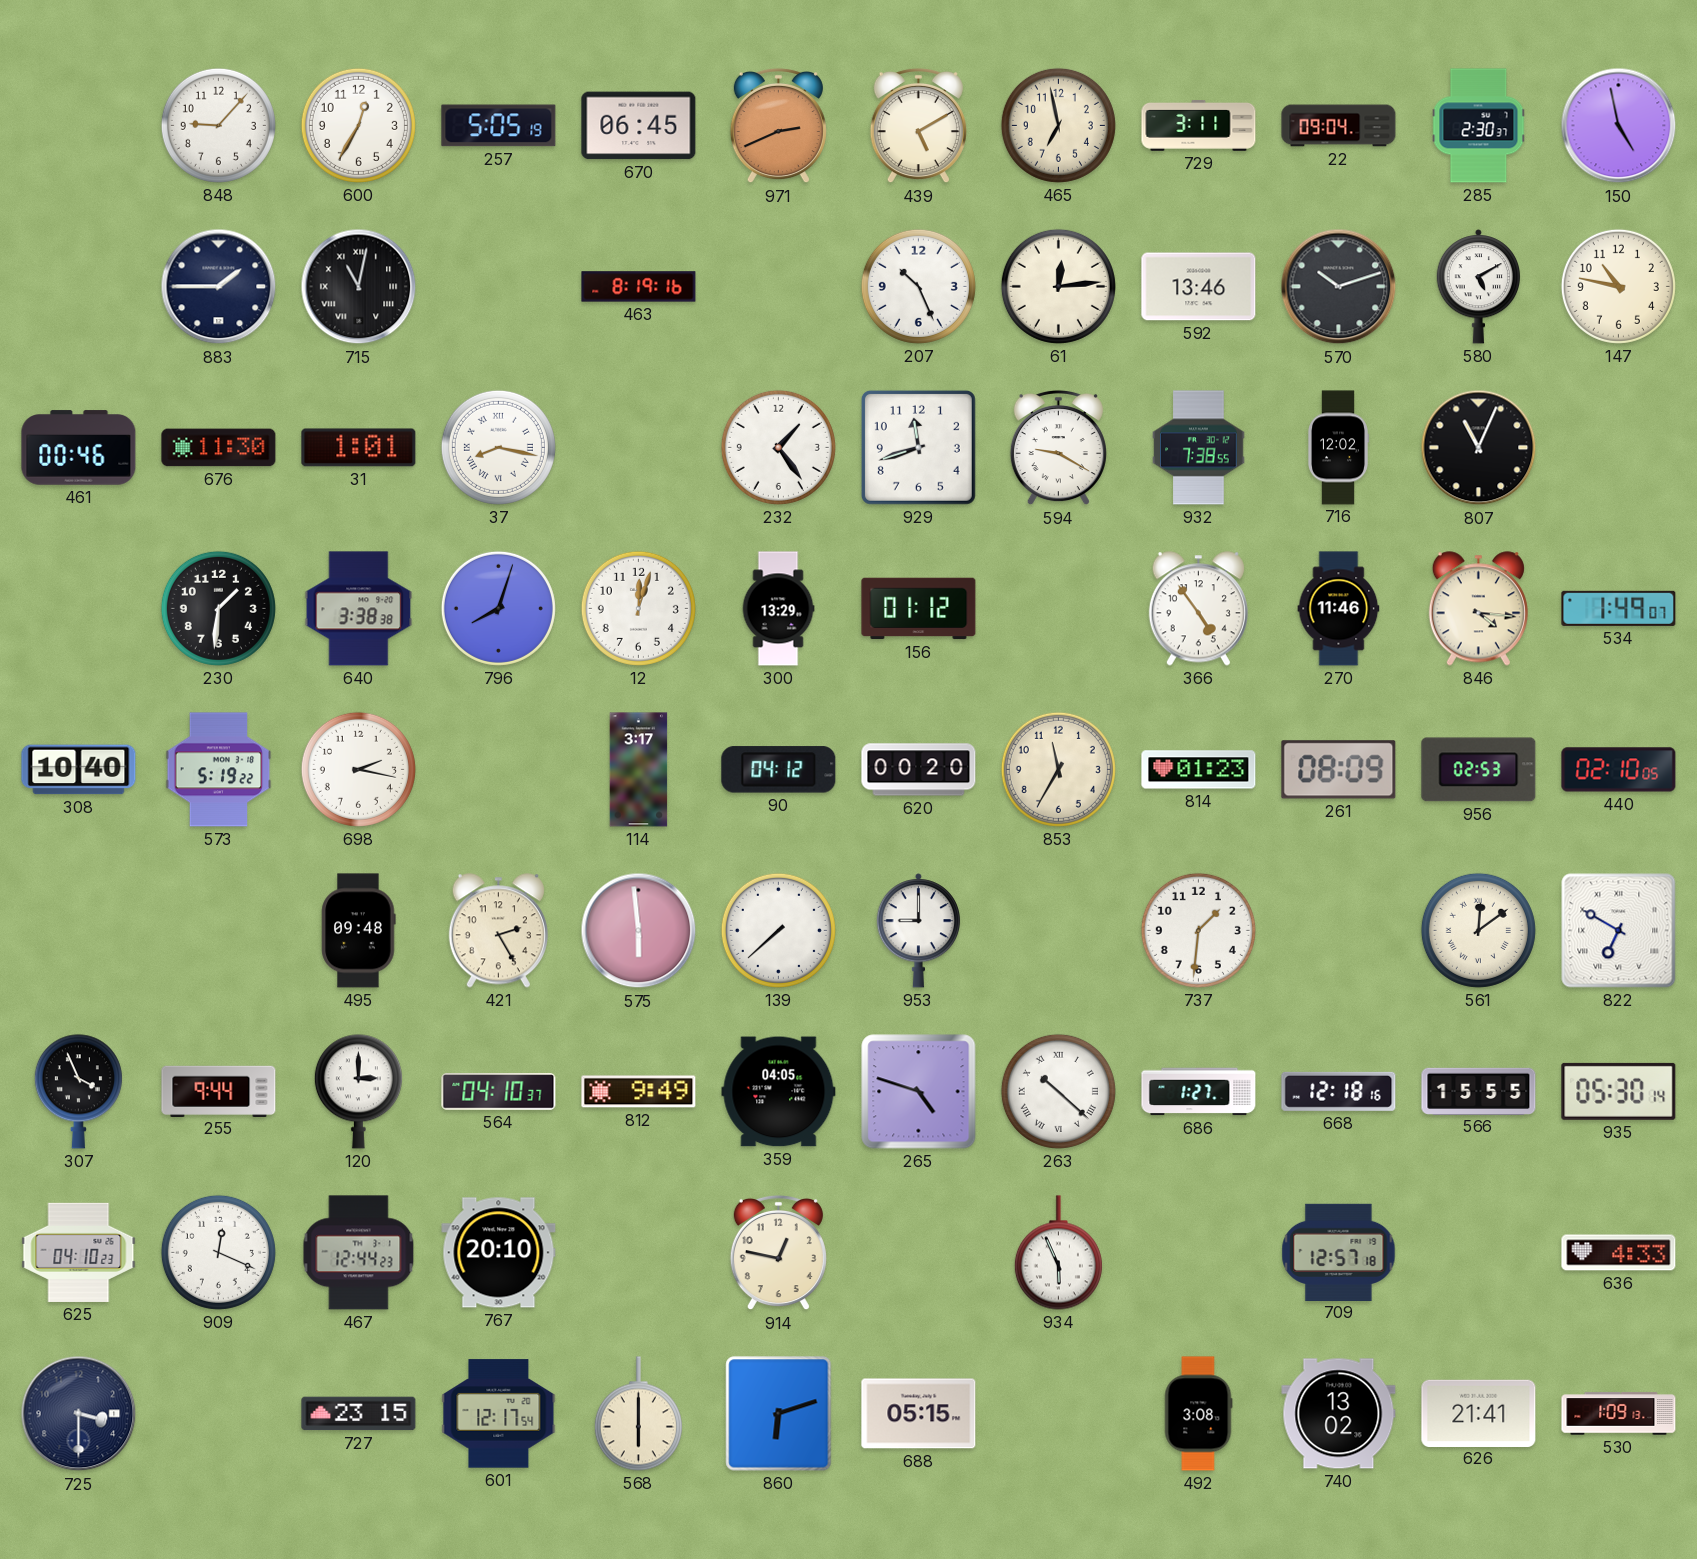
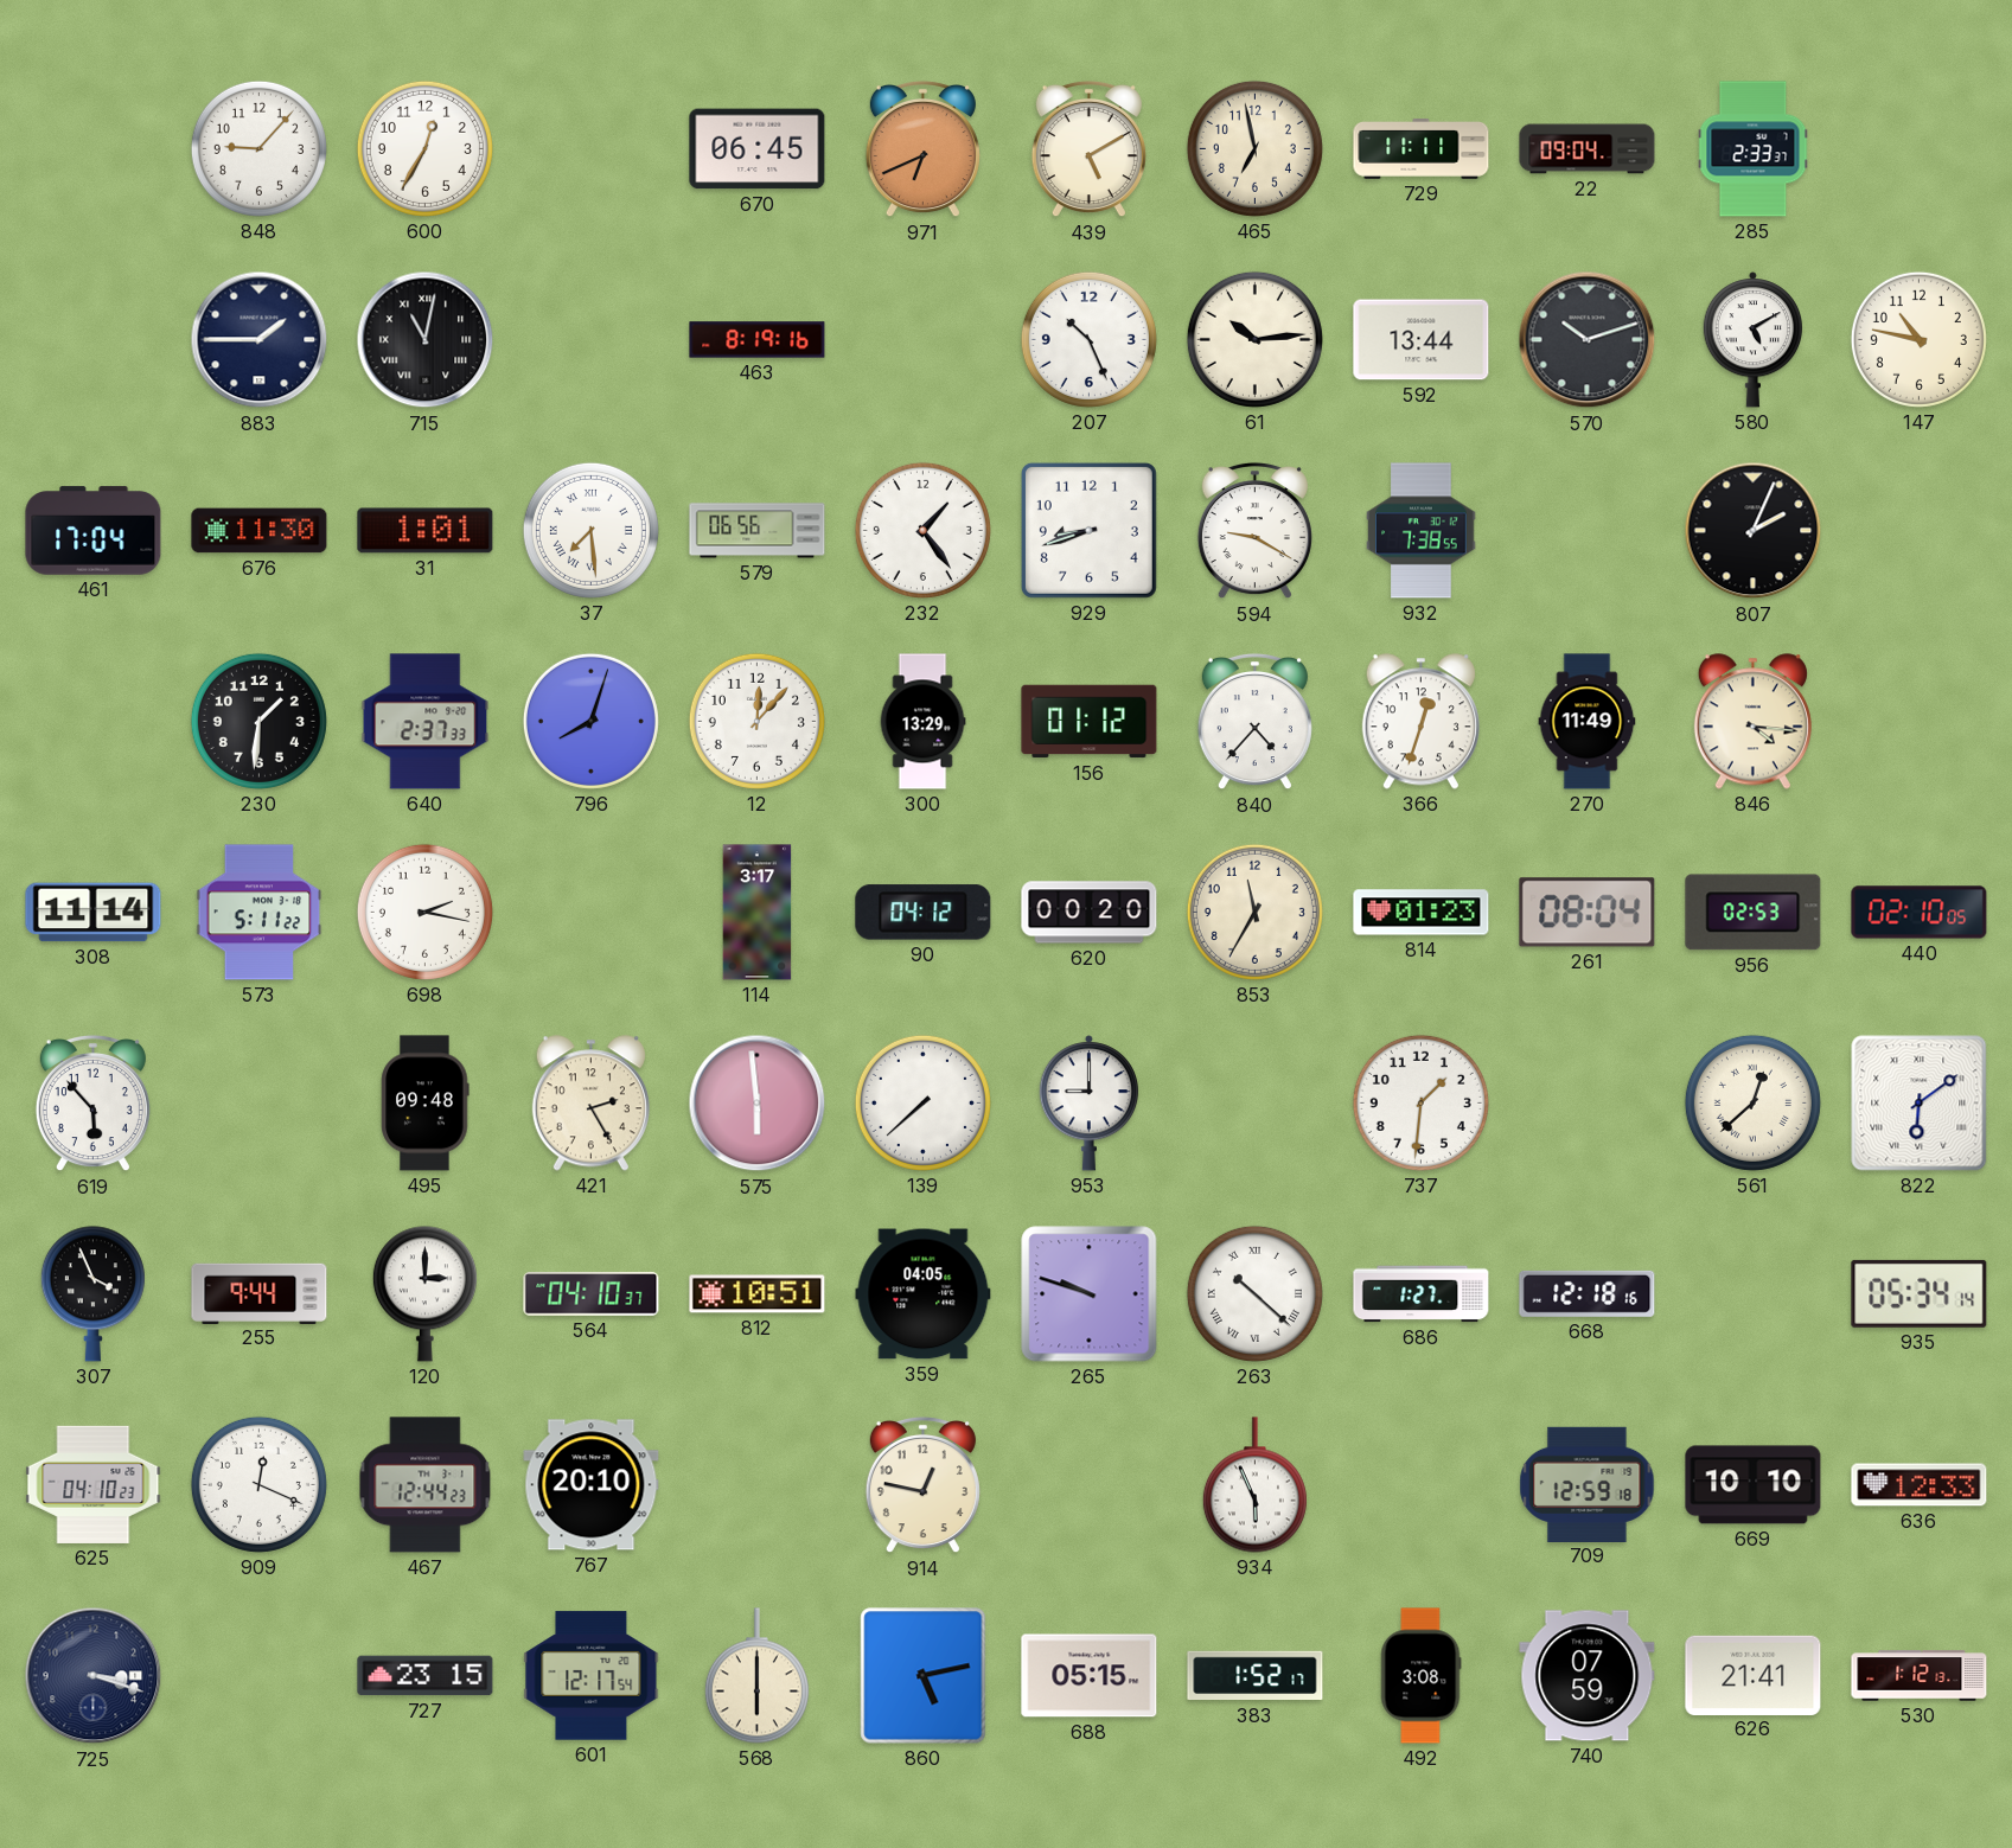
257: 5:05 -> none
971: 2:41 -> 6:41
729: 3:11 -> 11:11
285: 2:30 -> 2:33
150: 4:58 -> none
61: 12:14 -> 10:14
592: 13:46 -> 13:44
461: 00:46 -> 17:04
37: 8:17 -> 7:29
579: none -> 06:56
929: 11:42 -> 8:42
716: 12:02 -> none
807: 11:04 -> 2:04
640: 3:38 -> 2:37
12: 12:03 -> 12:07
840: none -> 4:37
366: 4:54 -> 12:33
270: 11:46 -> 11:49
534: 1:49 -> none
308: 10:40 -> 11:14
573: 5:19 -> 5:11
261: 08:09 -> 08:04
619: none -> 5:53
561: 12:09 -> 12:38
822: 6:50 -> 6:09
812: 9:49 -> 10:51
265: 4:48 -> 9:48
566: 15:55 -> none
935: 05:30 -> 05:34
709: 12:57 -> 12:59
669: none -> 10:10
636: 4:33 -> 12:33
725: 3:30 -> 3:18
860: 6:12 -> 5:13
383: none -> 1:52
740: 13:02 -> 07:59
530: 1:09 -> 1:12
